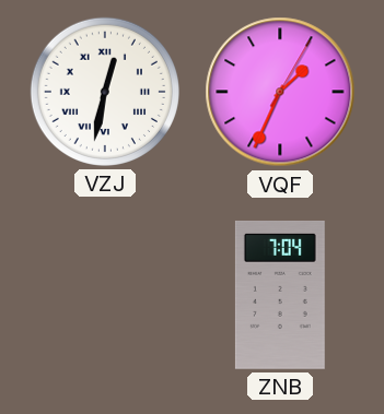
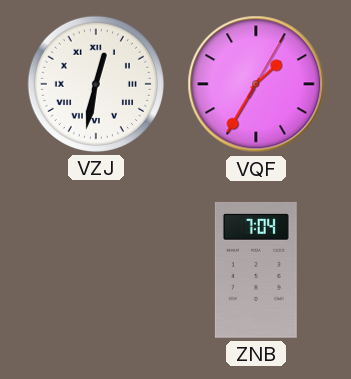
VQF: 1:34 -> 1:35
